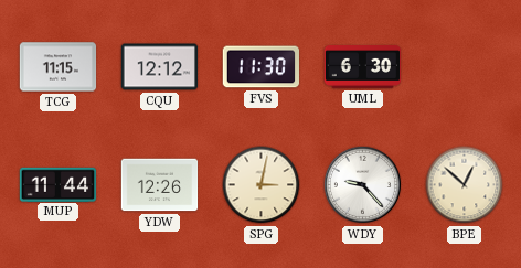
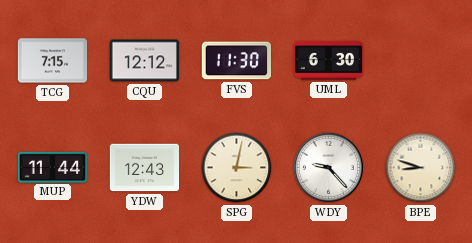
TCG: 11:15 -> 7:15
YDW: 12:26 -> 12:43
BPE: 12:52 -> 8:48
